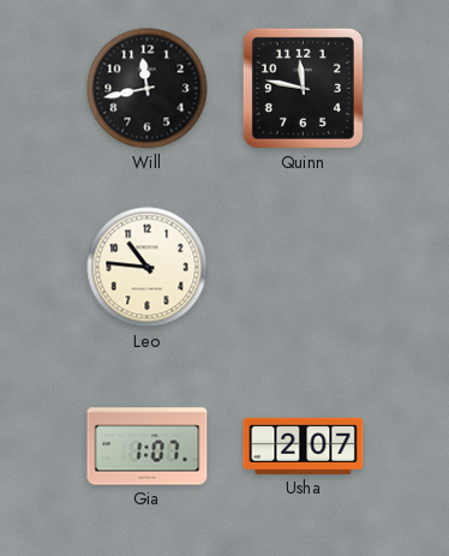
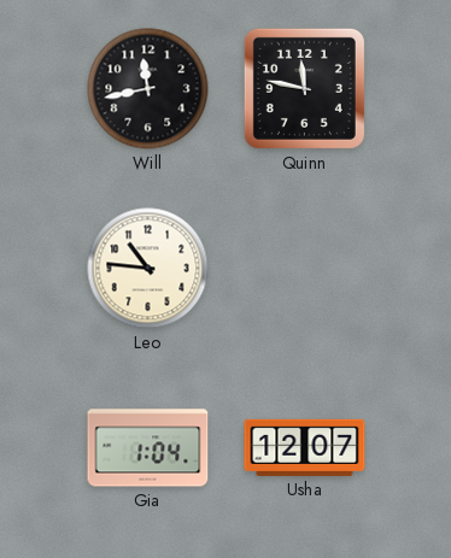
Gia: 1:07 -> 1:04
Usha: 2:07 -> 12:07
